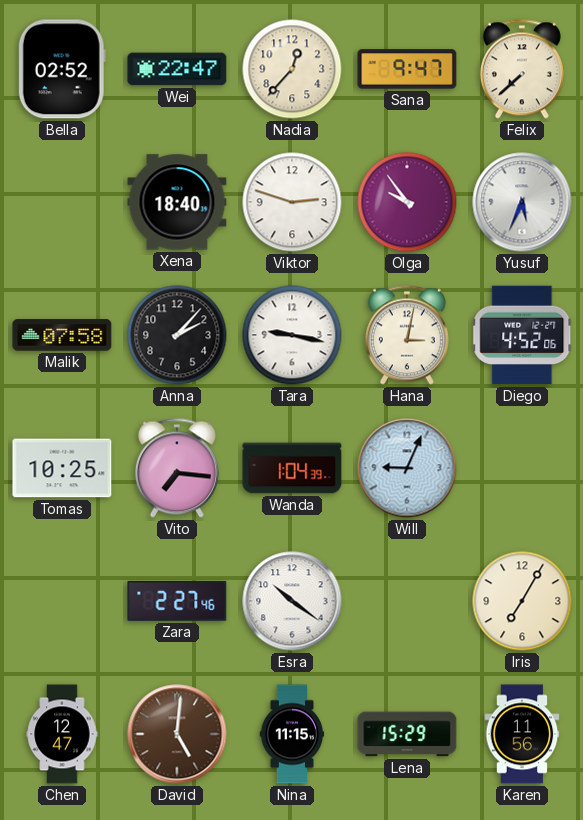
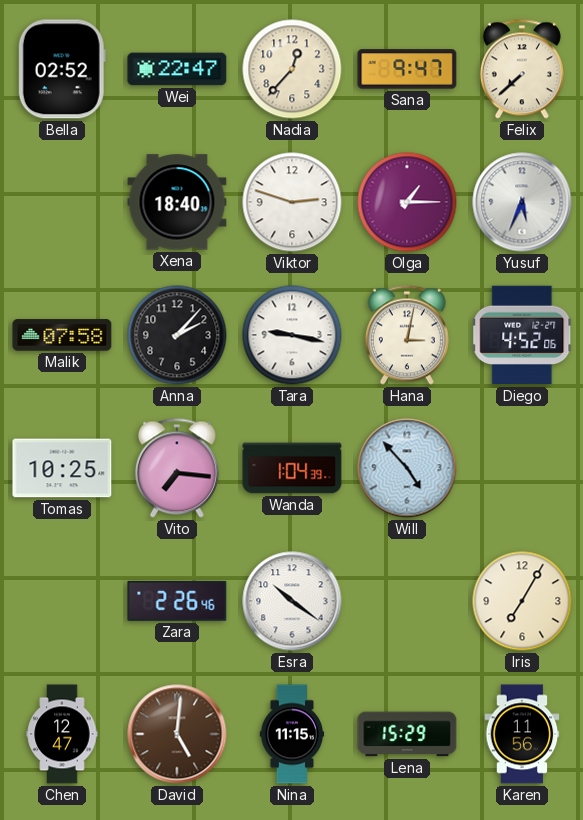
Olga: 9:54 -> 1:15
Will: 9:04 -> 4:53
Zara: 2:27 -> 2:26
